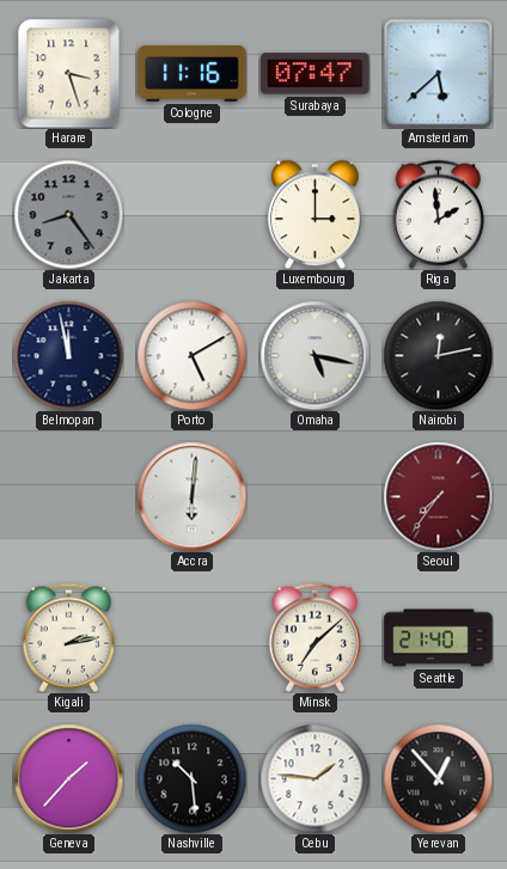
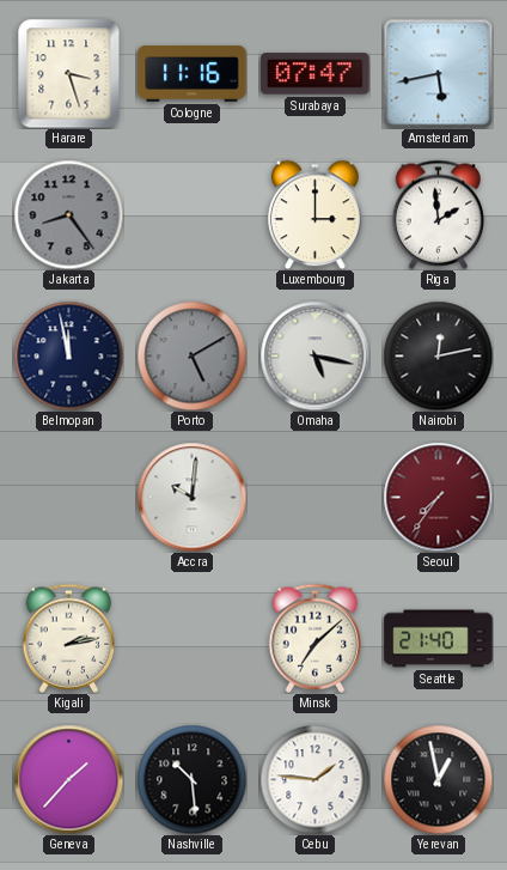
Amsterdam: 5:38 -> 5:43
Porto dial: white -> grey
Accra: 6:01 -> 10:01
Yerevan: 12:53 -> 12:58
